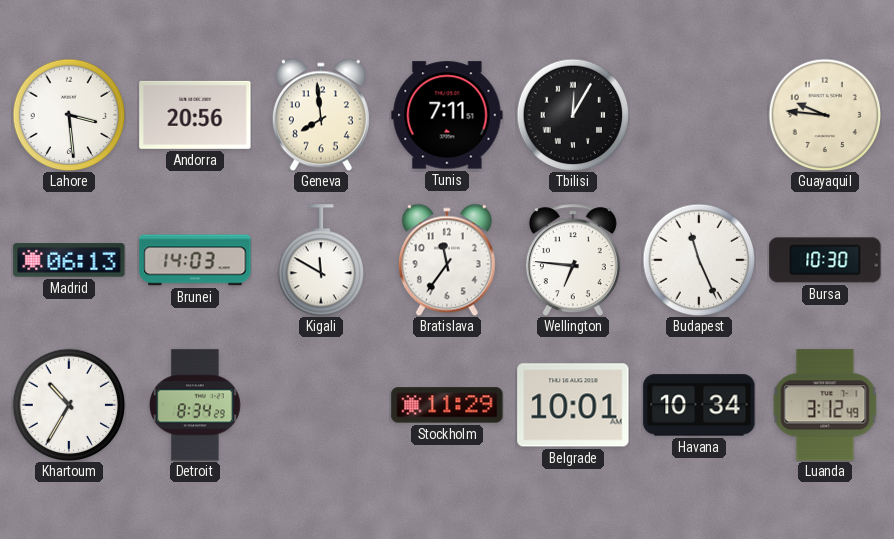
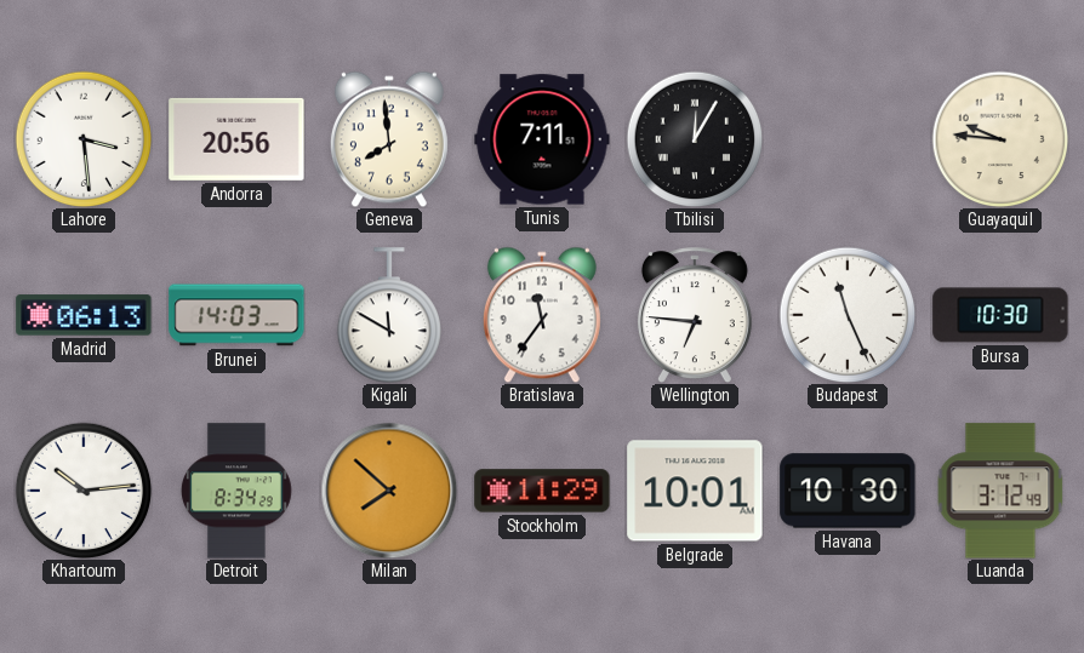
Khartoum: 10:35 -> 10:14
Milan: none -> 7:52
Havana: 10:34 -> 10:30
